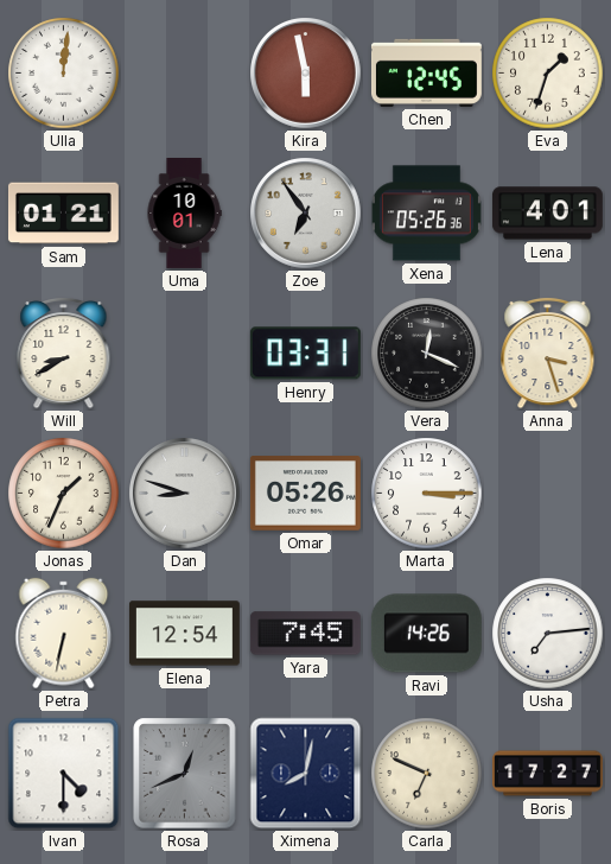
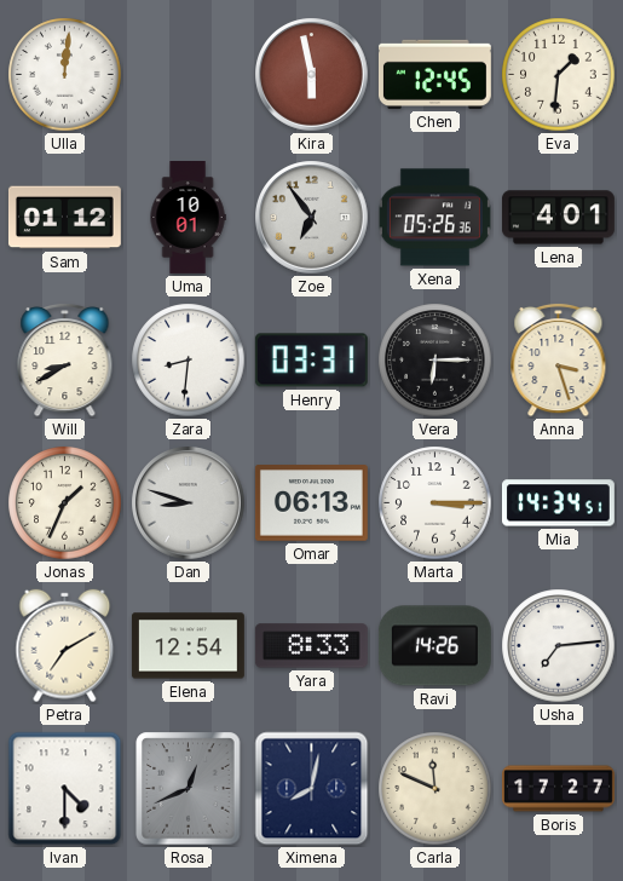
Eva: 1:33 -> 1:31
Sam: 01:21 -> 01:12
Zara: none -> 8:31
Vera: 12:19 -> 6:15
Omar: 05:26 -> 06:13
Mia: none -> 14:34
Petra: 6:32 -> 7:10
Yara: 7:45 -> 8:33
Carla: 6:49 -> 11:49
